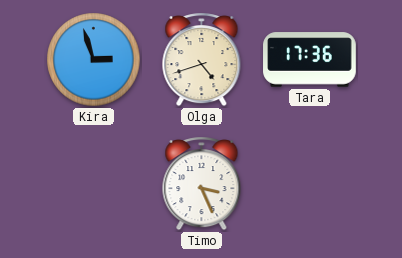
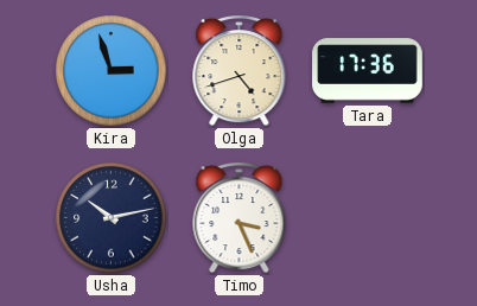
Usha: none -> 10:13
